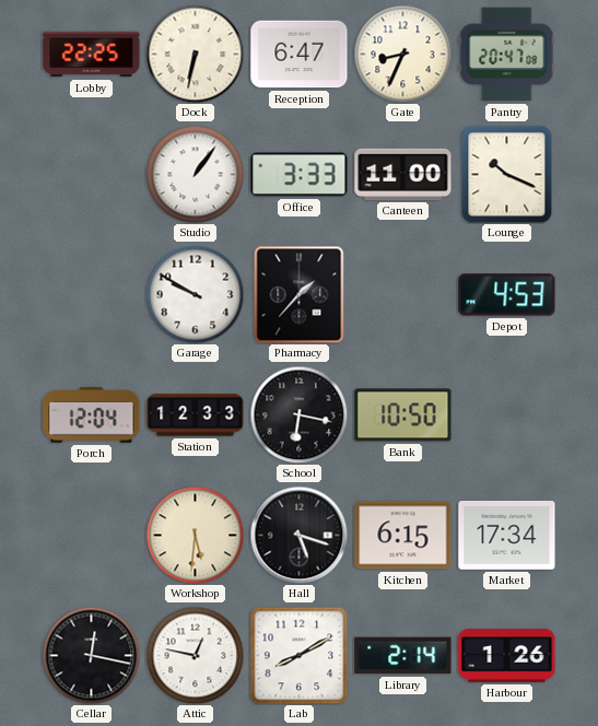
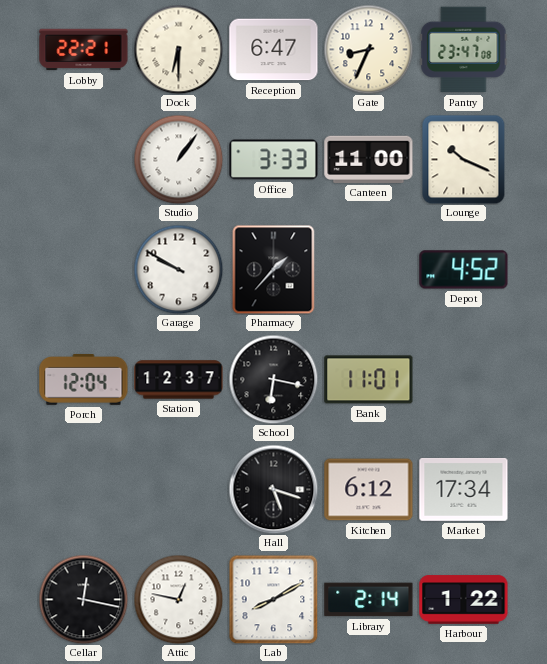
Lobby: 22:25 -> 22:21
Dock: 6:32 -> 6:30
Pantry: 20:47 -> 23:47
Depot: 4:53 -> 4:52
Station: 12:33 -> 12:37
Bank: 10:50 -> 11:01
Workshop: 5:31 -> none
Kitchen: 6:15 -> 6:12
Harbour: 1:26 -> 1:22
